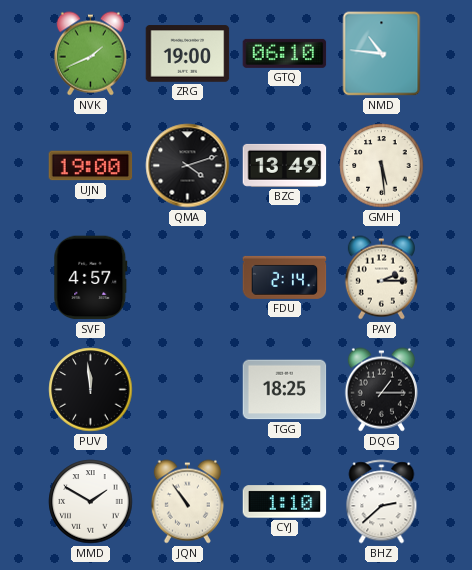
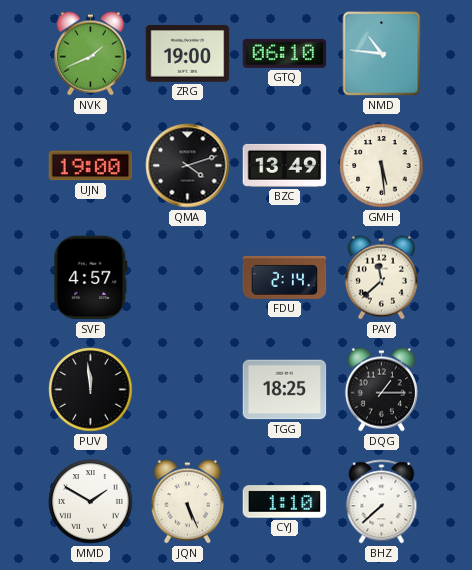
PAY: 2:15 -> 11:38
JQN: 10:54 -> 5:26
BHZ: 2:38 -> 7:38
